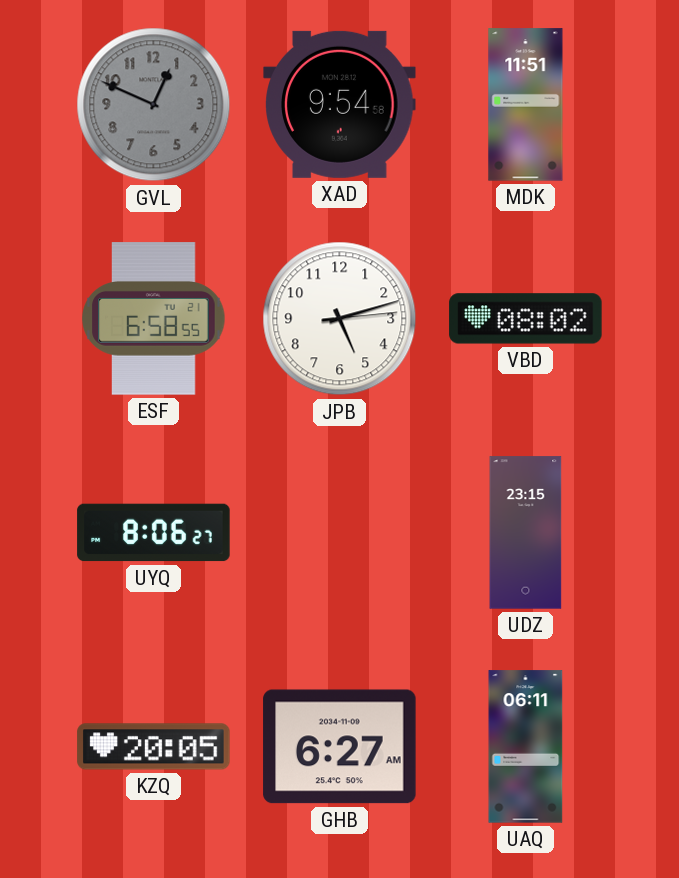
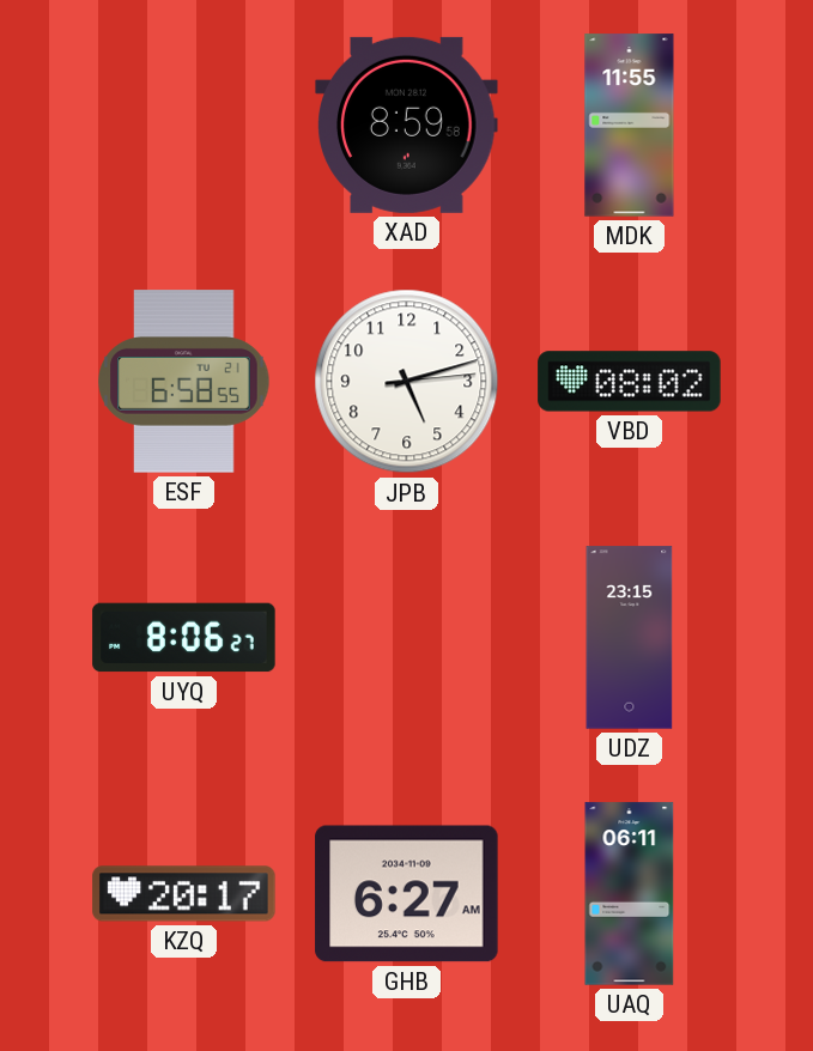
GVL: 12:49 -> none
XAD: 9:54 -> 8:59
MDK: 11:51 -> 11:55
KZQ: 20:05 -> 20:17
